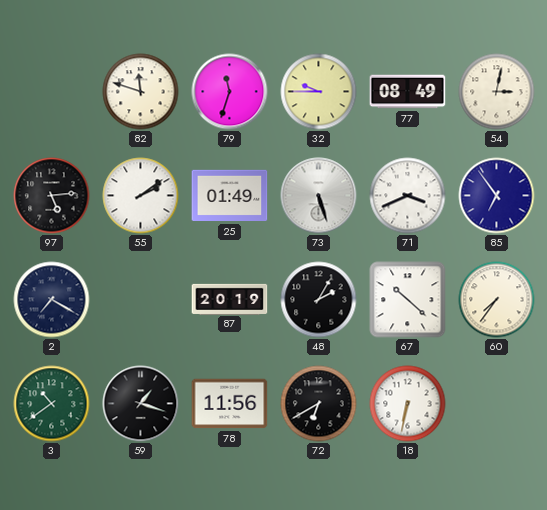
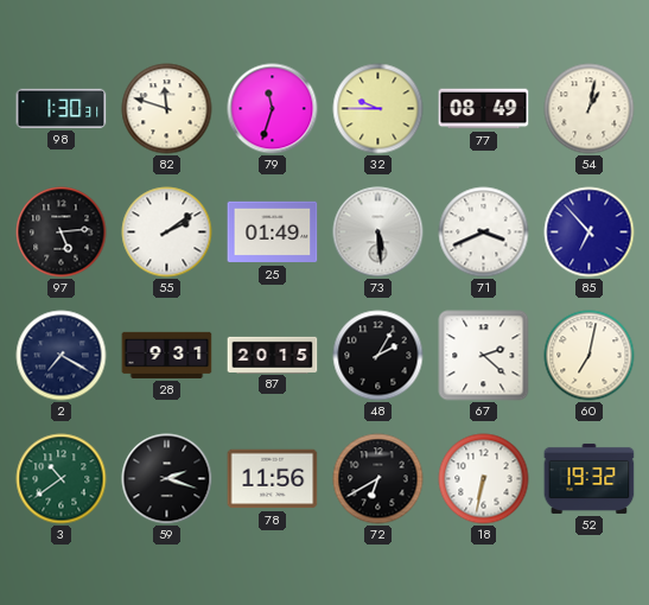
98: none -> 1:30
54: 3:02 -> 1:02
73: 5:27 -> 5:29
85: 6:54 -> 6:53
28: none -> 9:31
87: 20:19 -> 20:15
67: 10:22 -> 2:22
60: 7:36 -> 7:02
59: 1:18 -> 2:18
52: none -> 19:32
